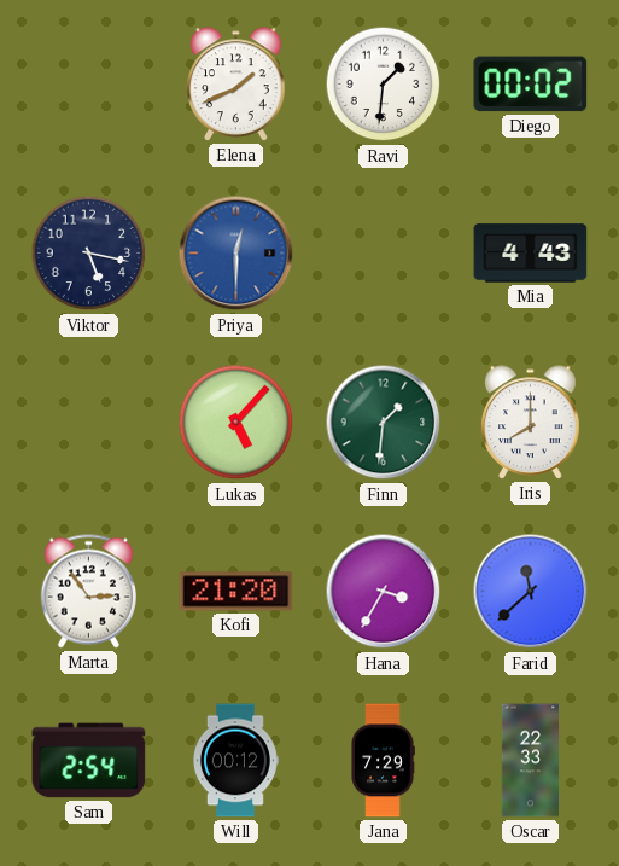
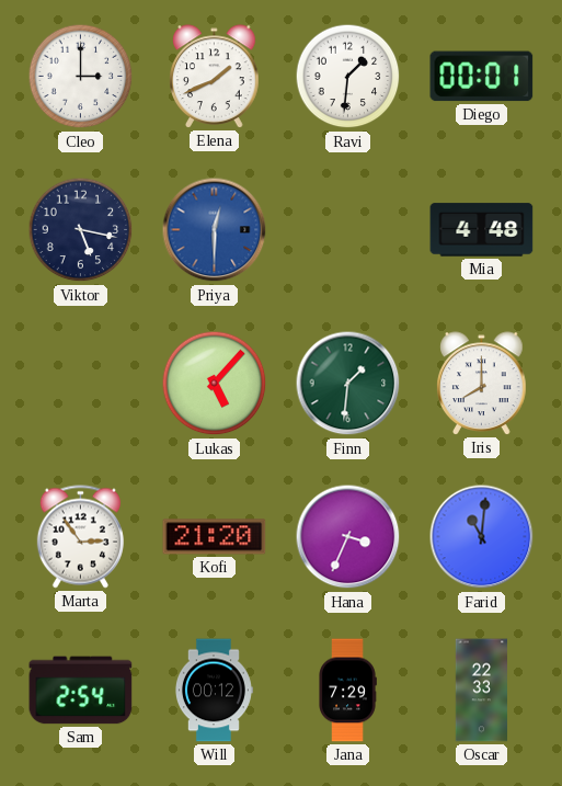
Cleo: none -> 3:00
Diego: 00:02 -> 00:01
Mia: 4:43 -> 4:48
Hana: 3:35 -> 3:34
Farid: 11:38 -> 11:01
